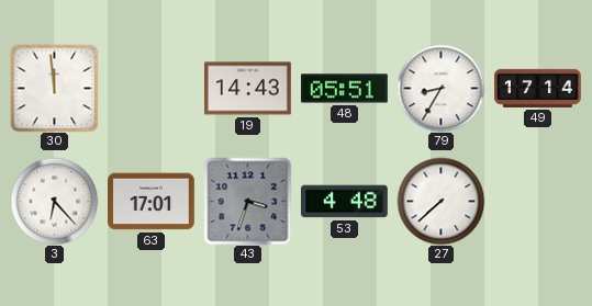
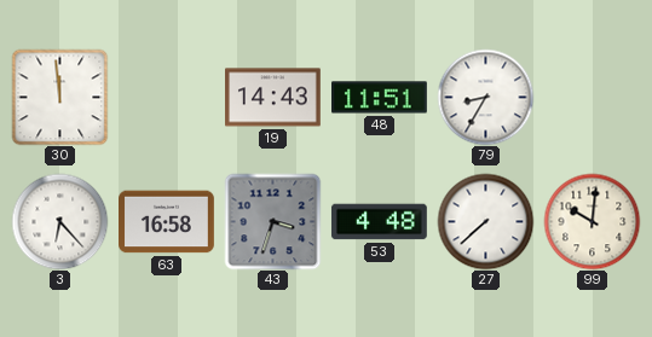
48: 05:51 -> 11:51
49: 17:14 -> none
63: 17:01 -> 16:58
99: none -> 10:01
